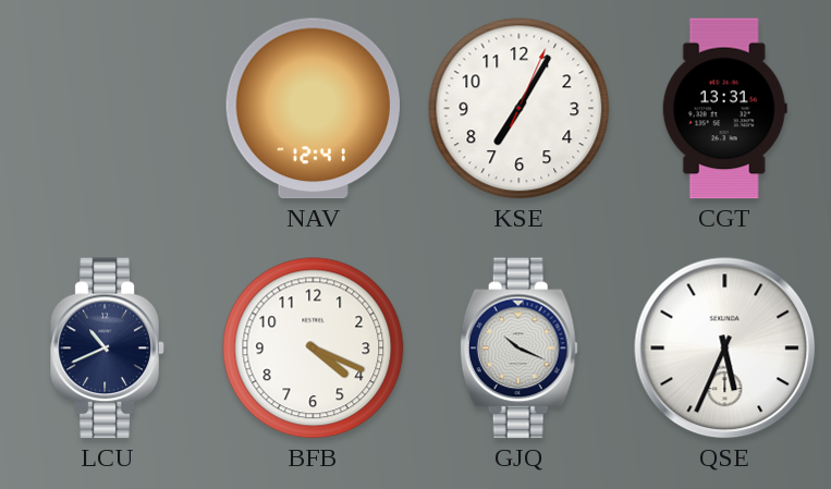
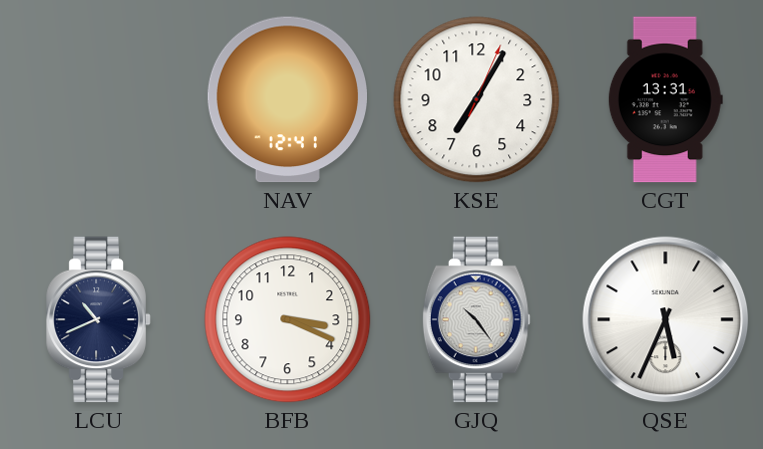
BFB: 4:19 -> 3:19
GJQ: 10:19 -> 10:24
